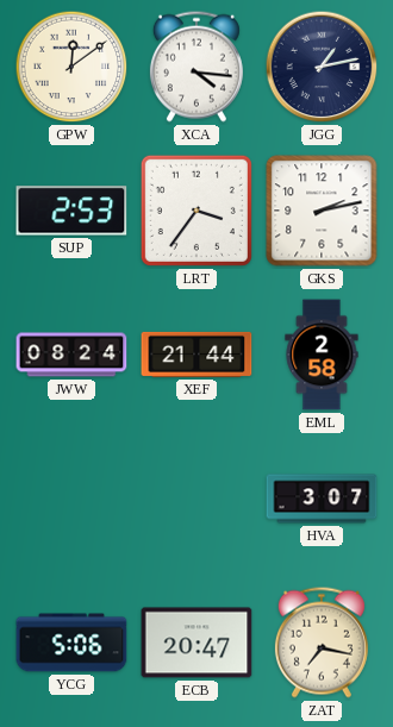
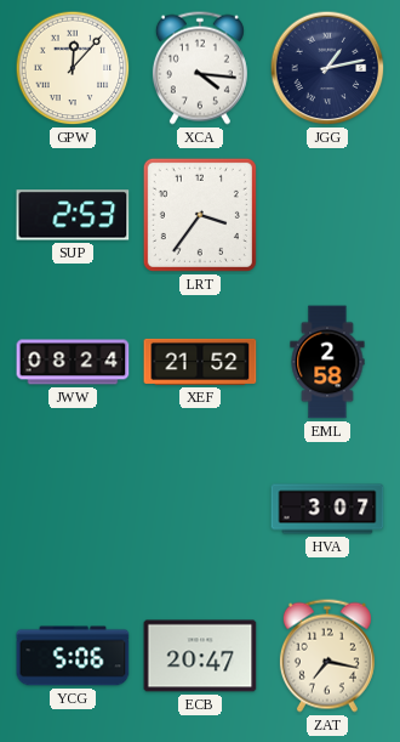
GPW: 12:09 -> 12:07
GKS: 2:13 -> none
XEF: 21:44 -> 21:52
